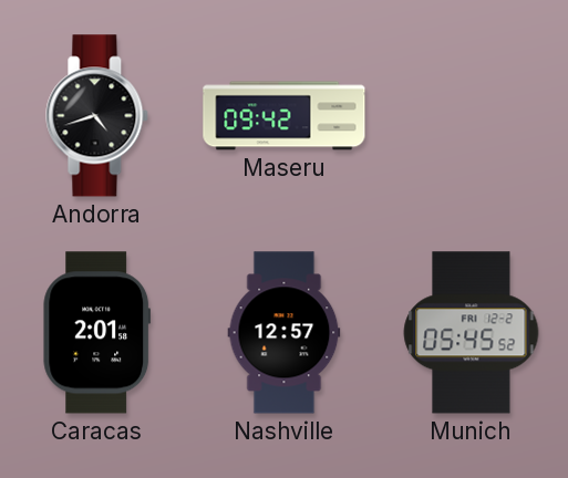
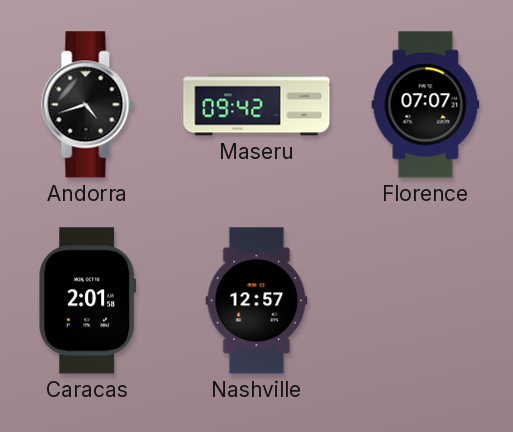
Florence: none -> 07:07
Munich: 05:45 -> none
